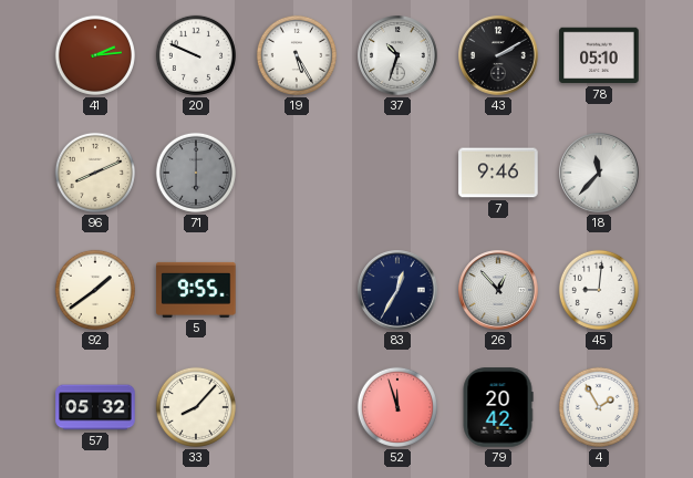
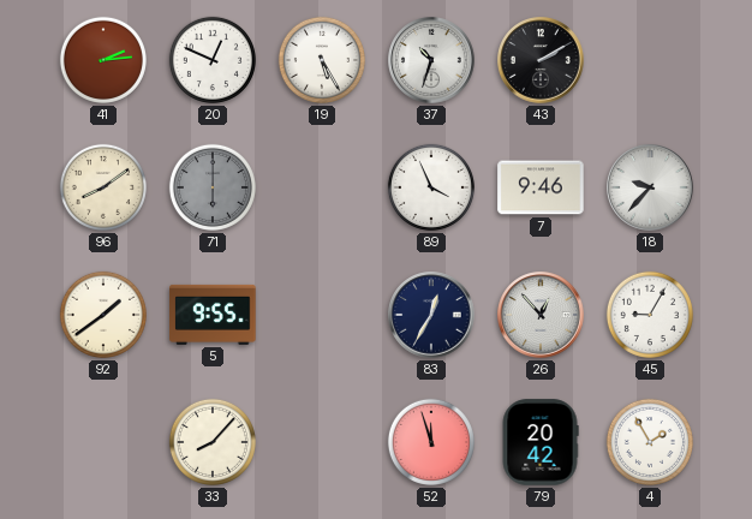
20: 9:49 -> 12:49
78: 05:10 -> none
96: 8:11 -> 8:09
89: none -> 3:56
18: 11:37 -> 9:37
45: 9:01 -> 9:05
57: 05:32 -> none
